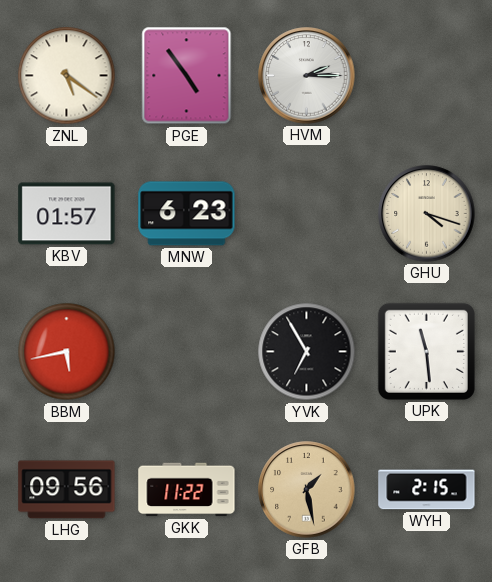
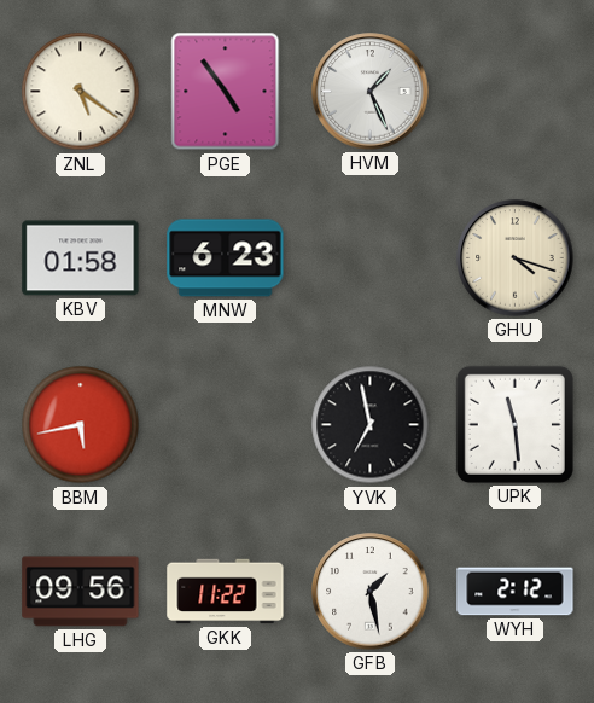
HVM: 2:15 -> 1:26
KBV: 01:57 -> 01:58
YVK: 6:55 -> 6:58
GFB dial: champagne -> white
WYH: 2:15 -> 2:12
